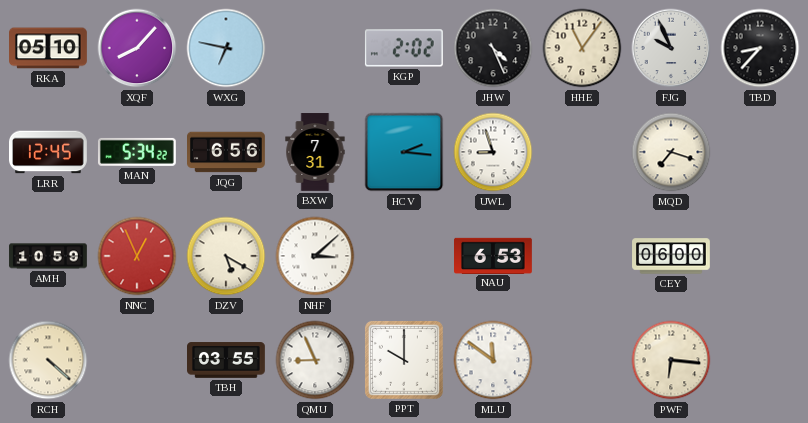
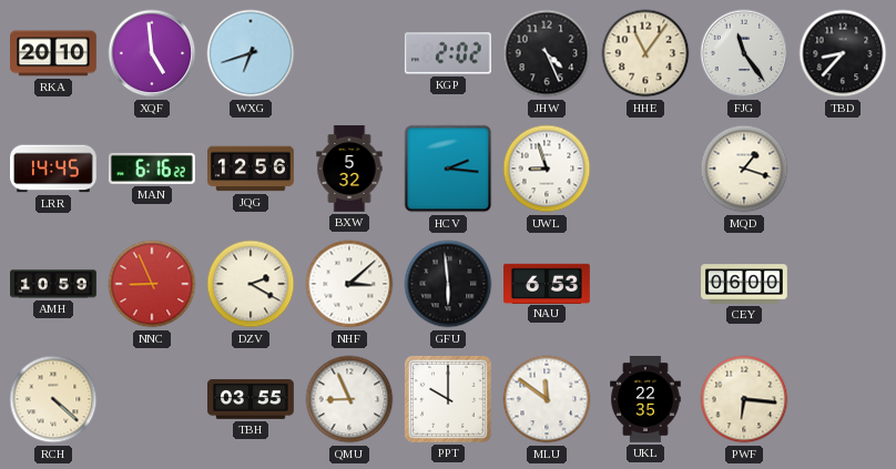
RKA: 05:10 -> 20:10
XQF: 8:07 -> 4:59
WXG: 6:47 -> 6:42
FJG: 9:56 -> 11:24
LRR: 12:45 -> 14:45
MAN: 5:34 -> 6:16
JQG: 6:56 -> 12:56
BXW: 7:31 -> 5:32
MQD: 7:18 -> 1:18
NNC: 12:56 -> 8:56
DZV: 5:20 -> 2:20
GFU: none -> 5:59
UKL: none -> 22:35
